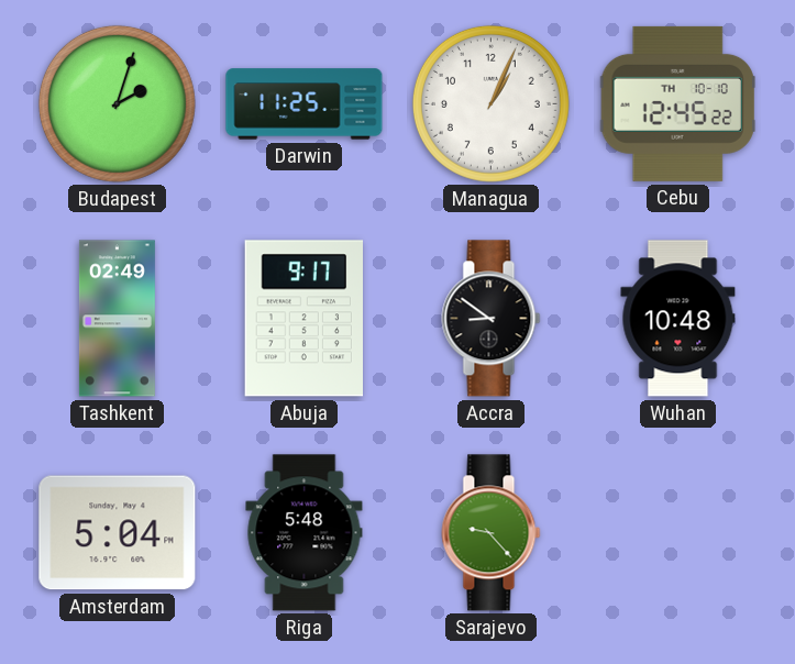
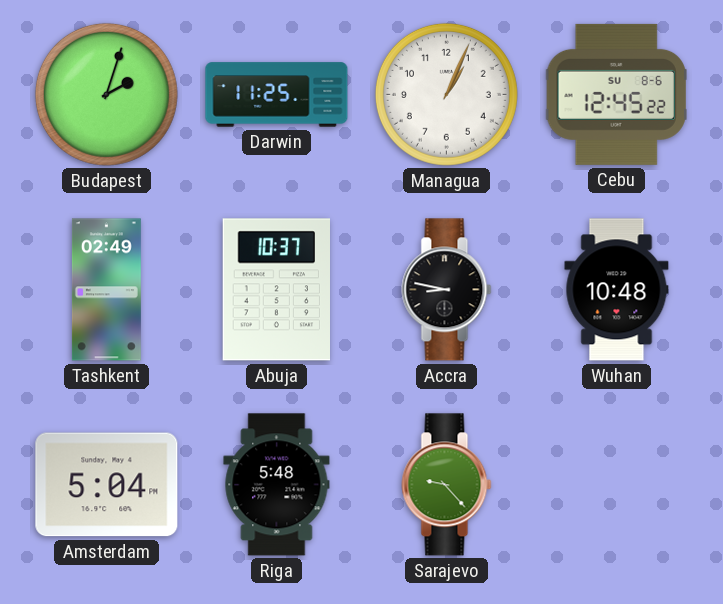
Cebu date: TH 10-10 -> SU 8-6
Abuja: 9:17 -> 10:37
Accra: 8:51 -> 8:47
